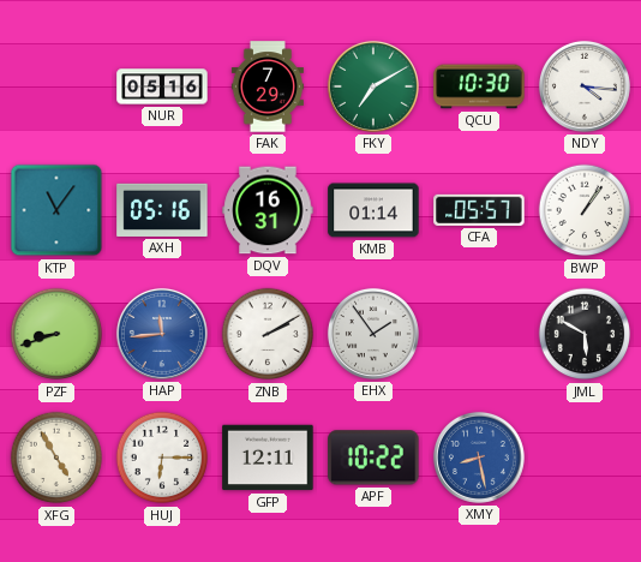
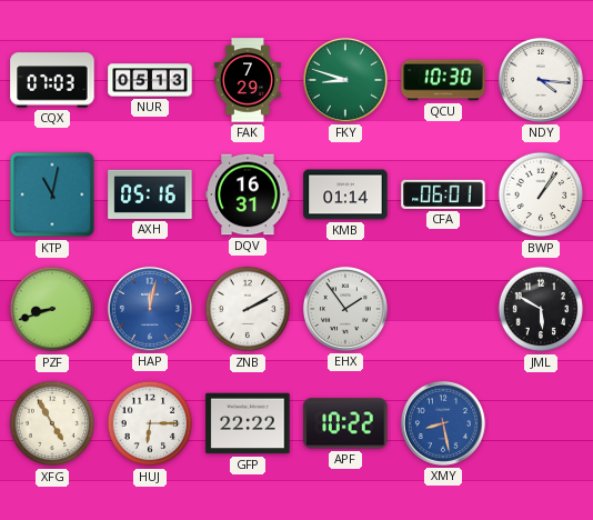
CQX: none -> 07:03
NUR: 05:16 -> 05:13
FKY: 7:10 -> 8:48
KTP: 11:06 -> 11:02
CFA: 05:57 -> 06:01
HAP: 11:44 -> 12:02
GFP: 12:11 -> 22:22
